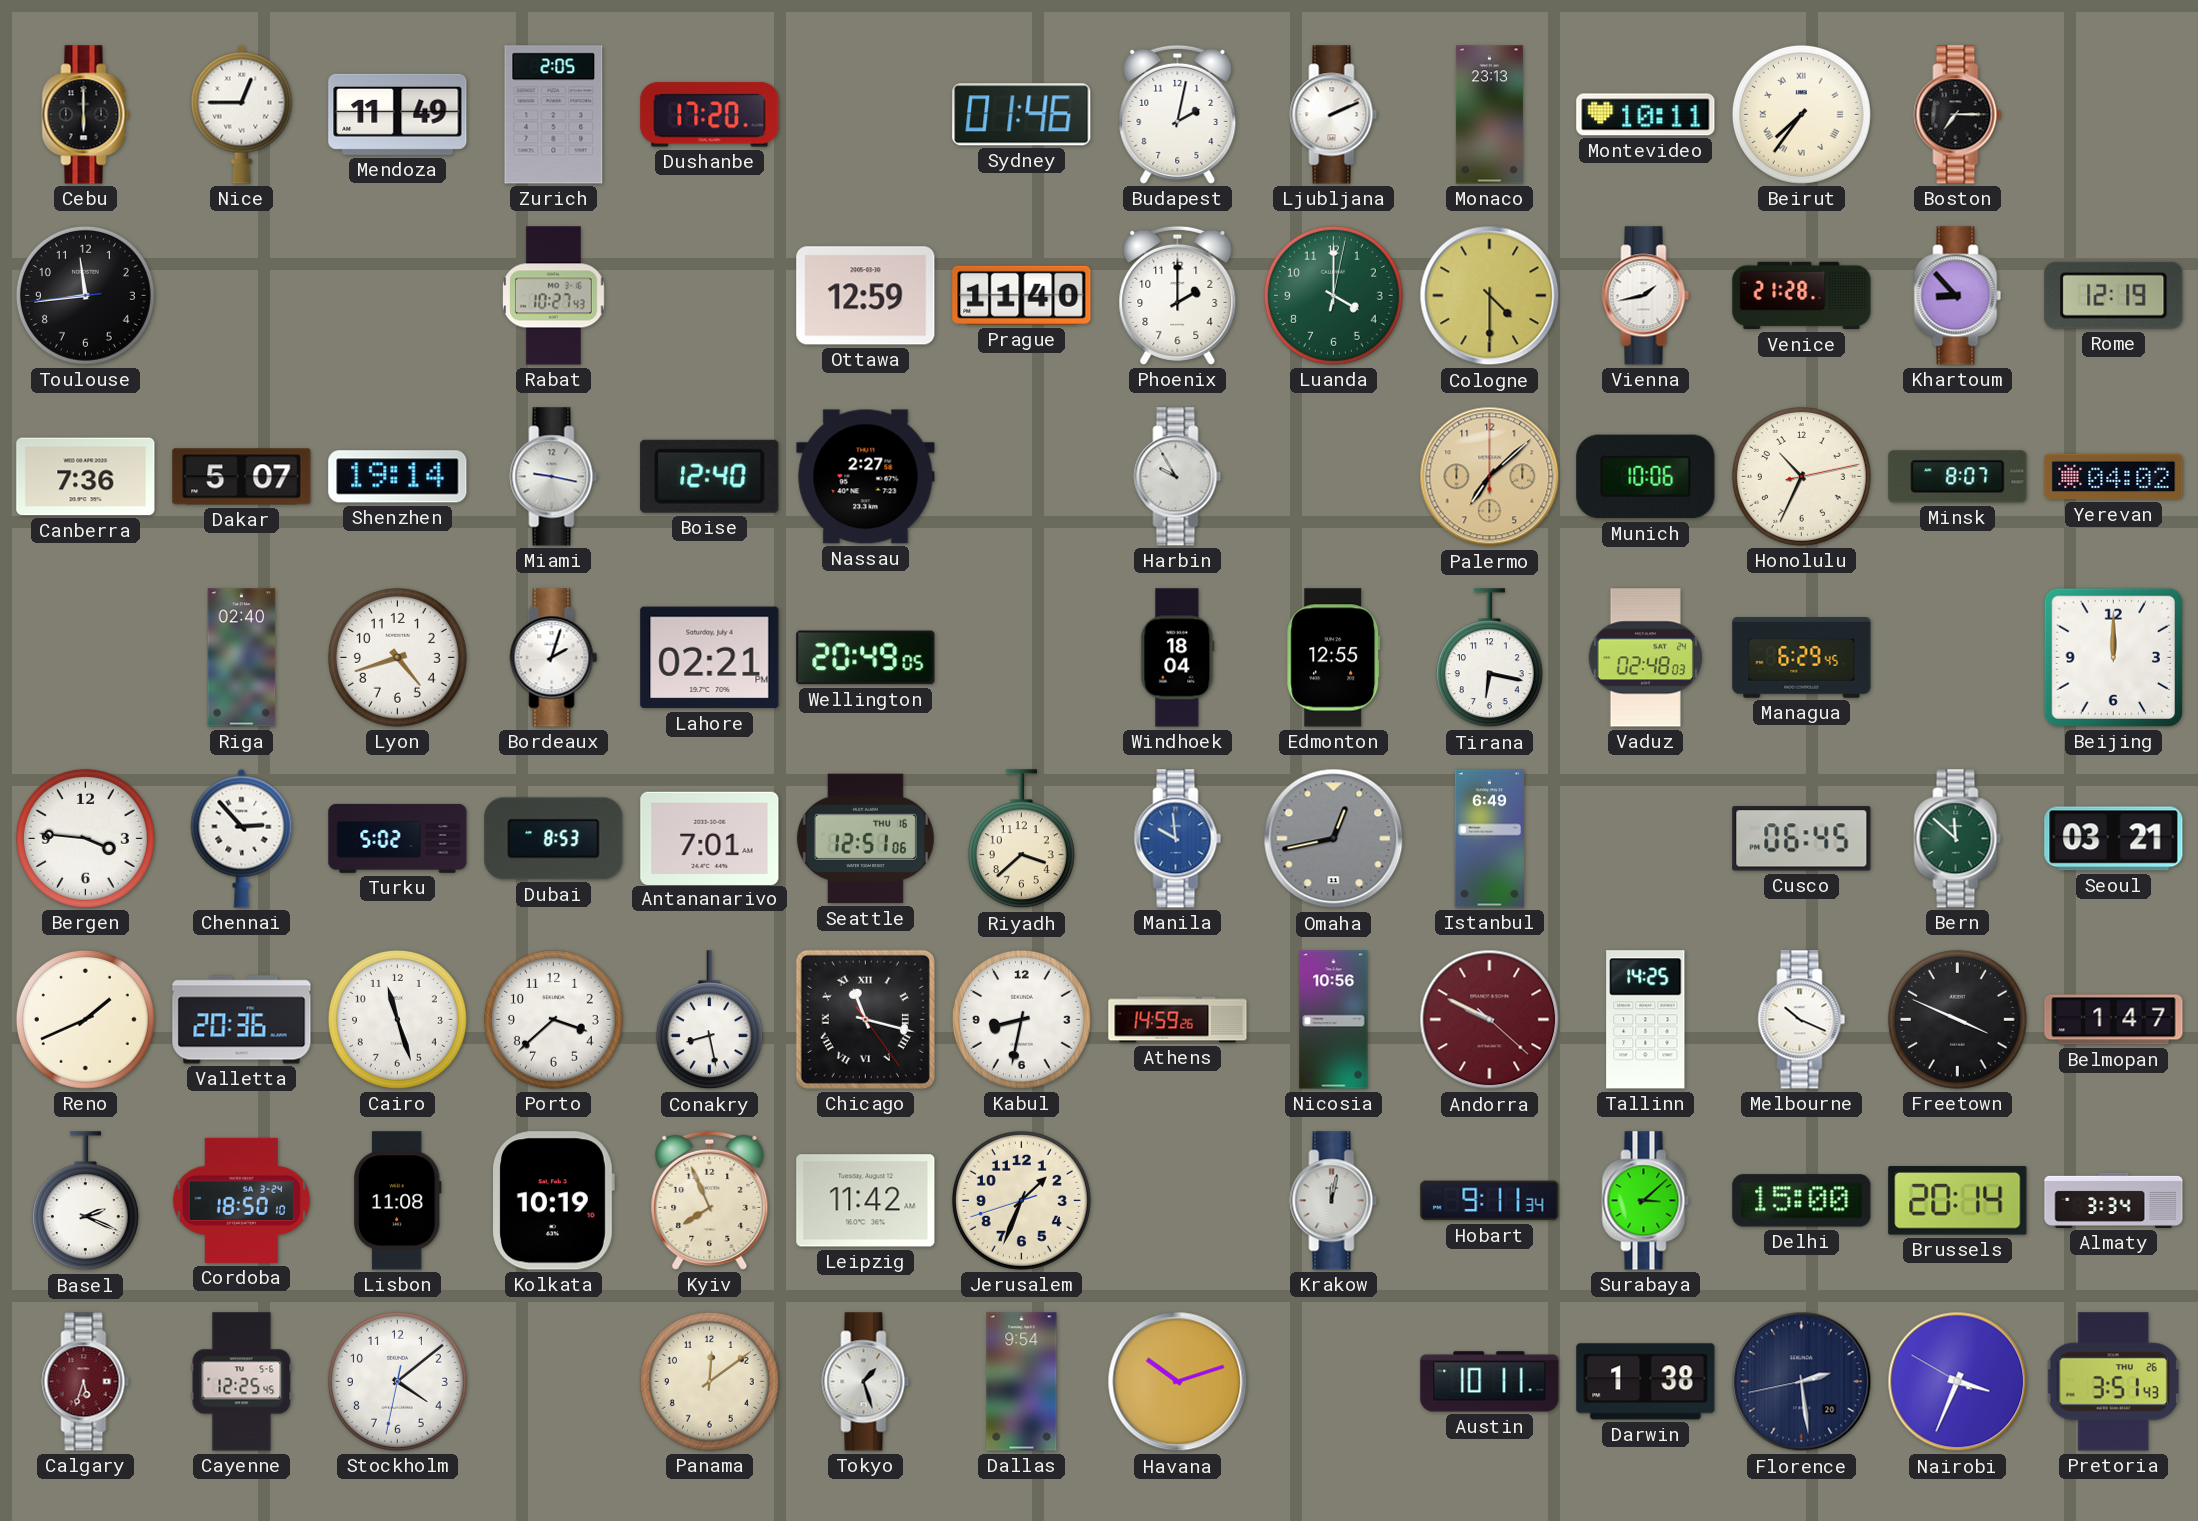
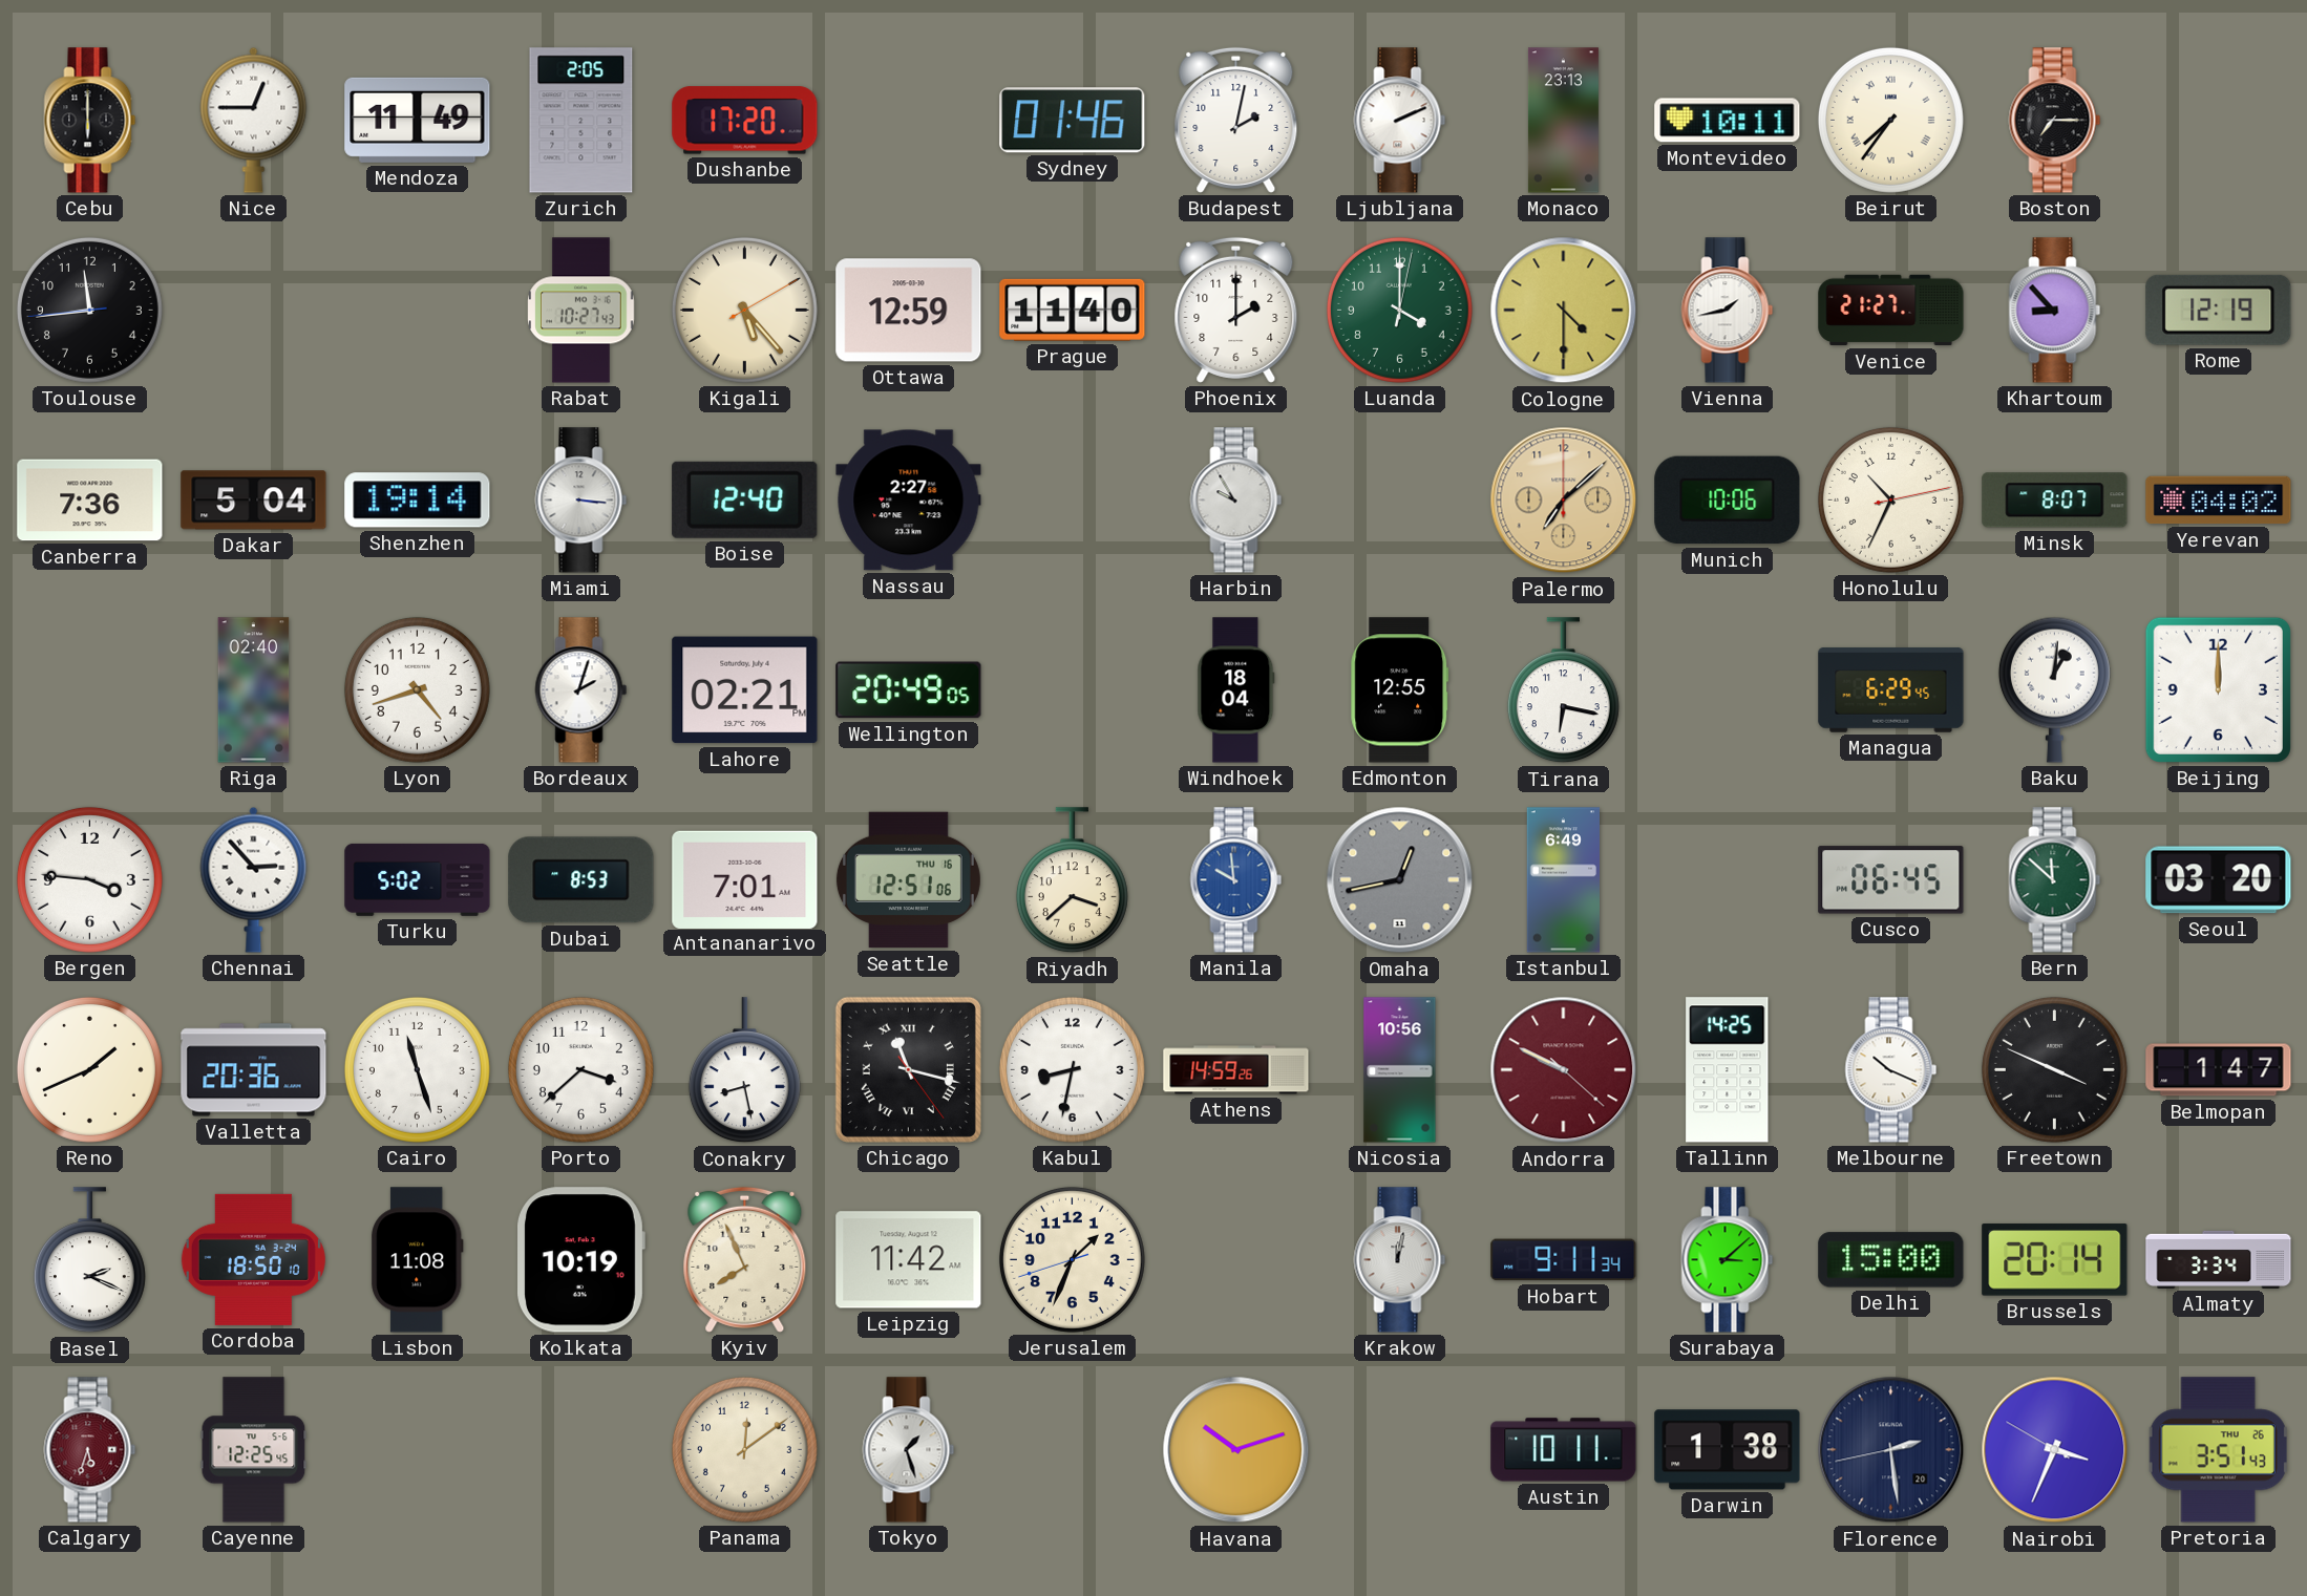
Kigali: none -> 5:23
Venice: 21:28 -> 21:27
Dakar: 5:07 -> 5:04
Miami: 9:17 -> 3:16
Vaduz: 02:48 -> none
Baku: none -> 1:01
Seoul: 03:21 -> 03:20
Stockholm: 4:08 -> none
Dallas: 9:54 -> none
